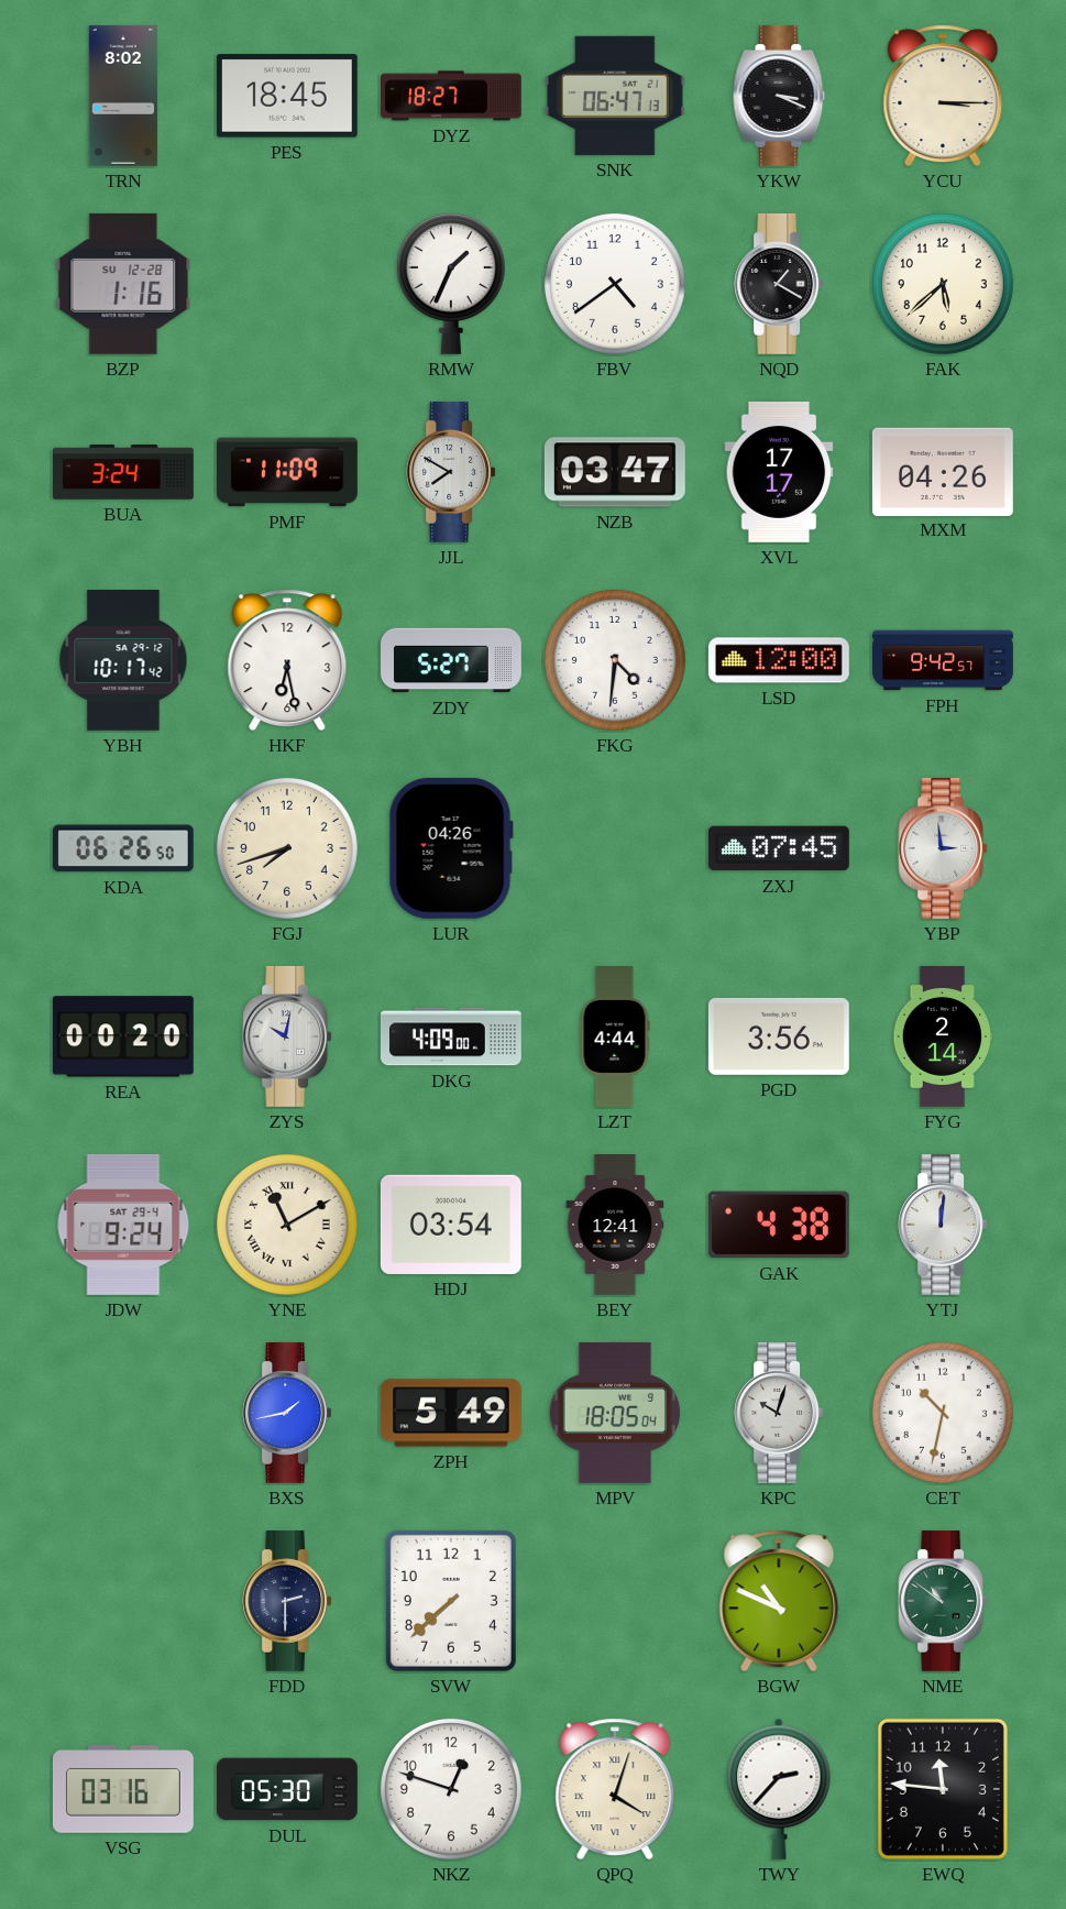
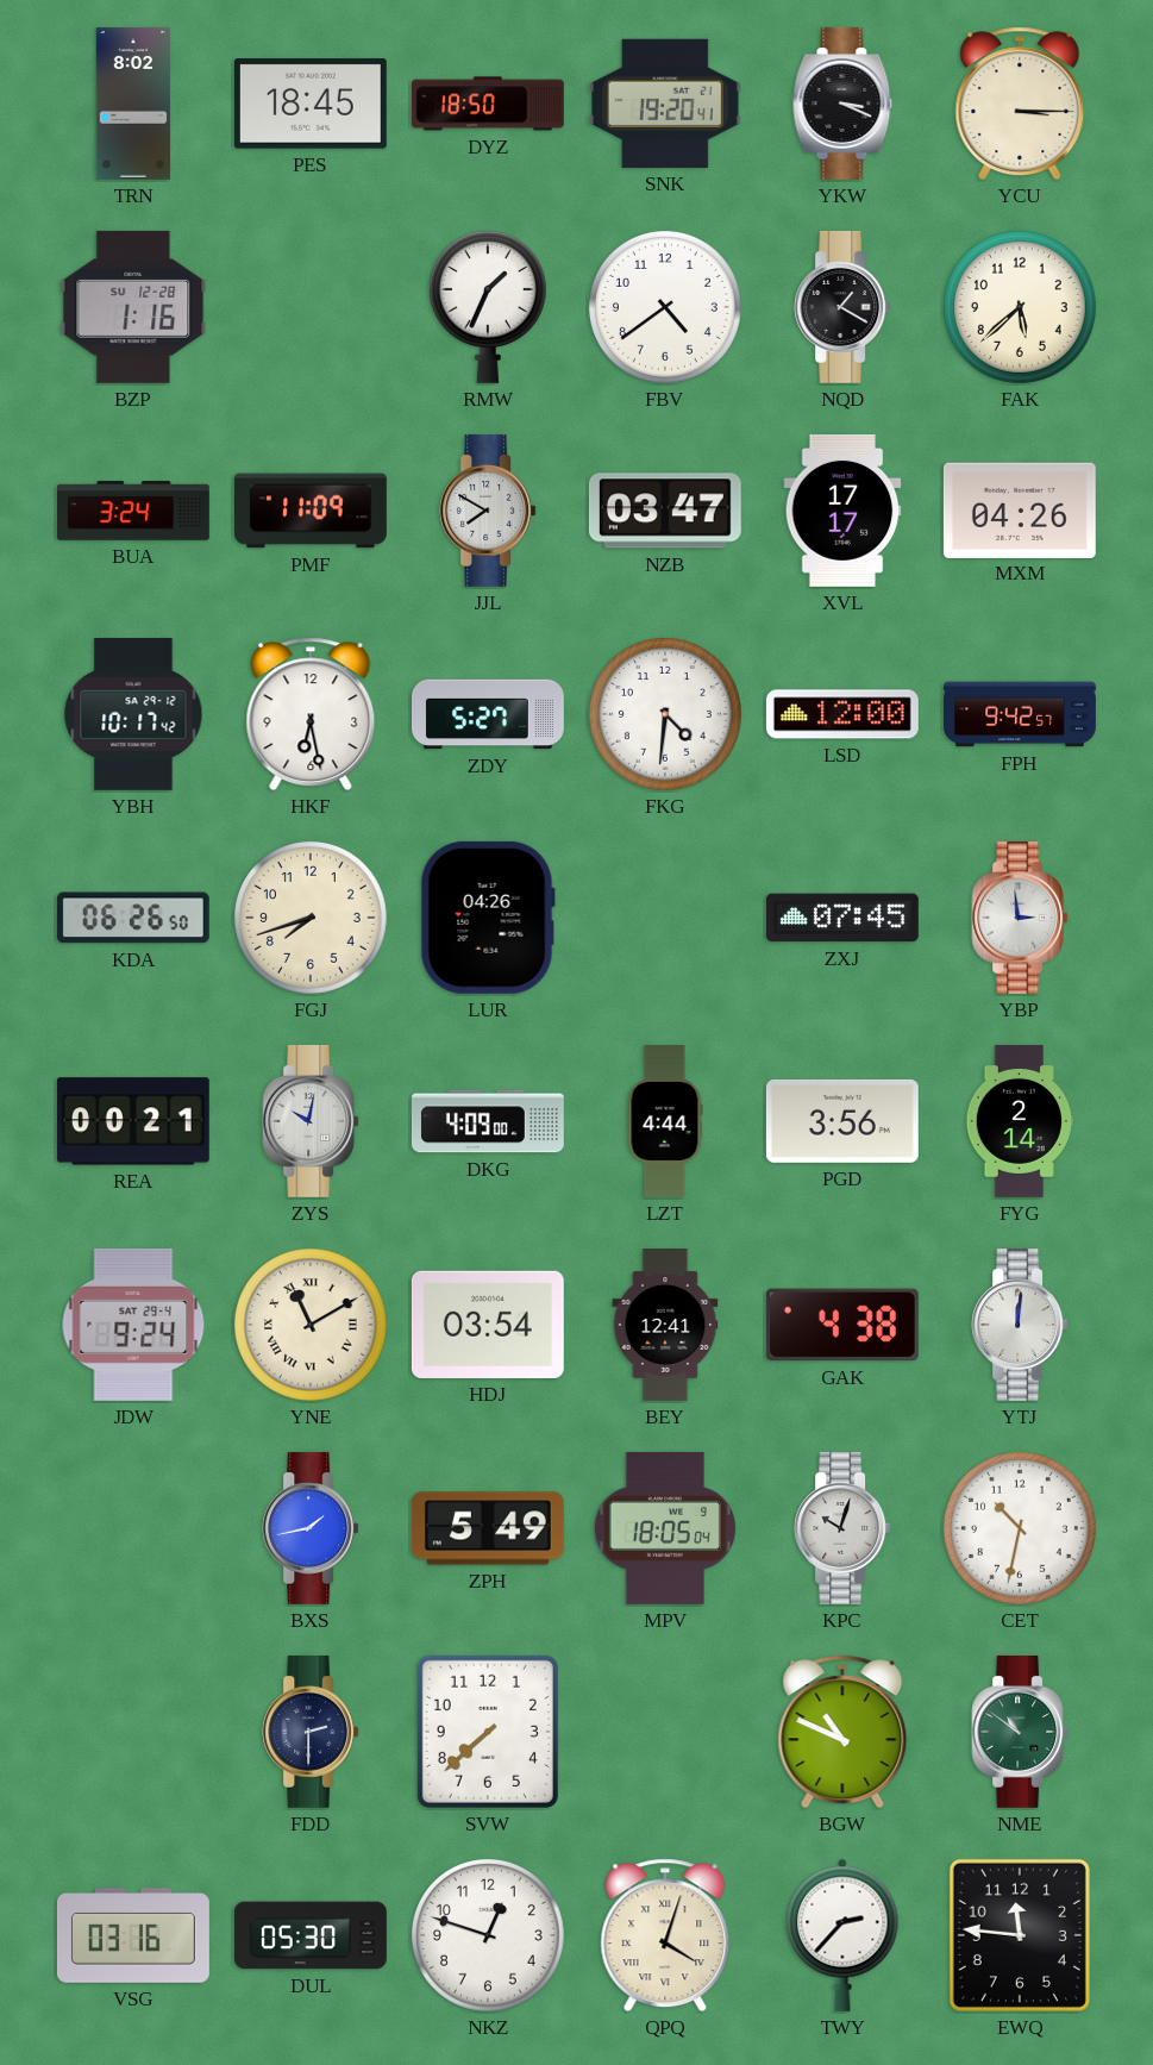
DYZ: 18:27 -> 18:50
SNK: 06:47 -> 19:20
REA: 00:20 -> 00:21
